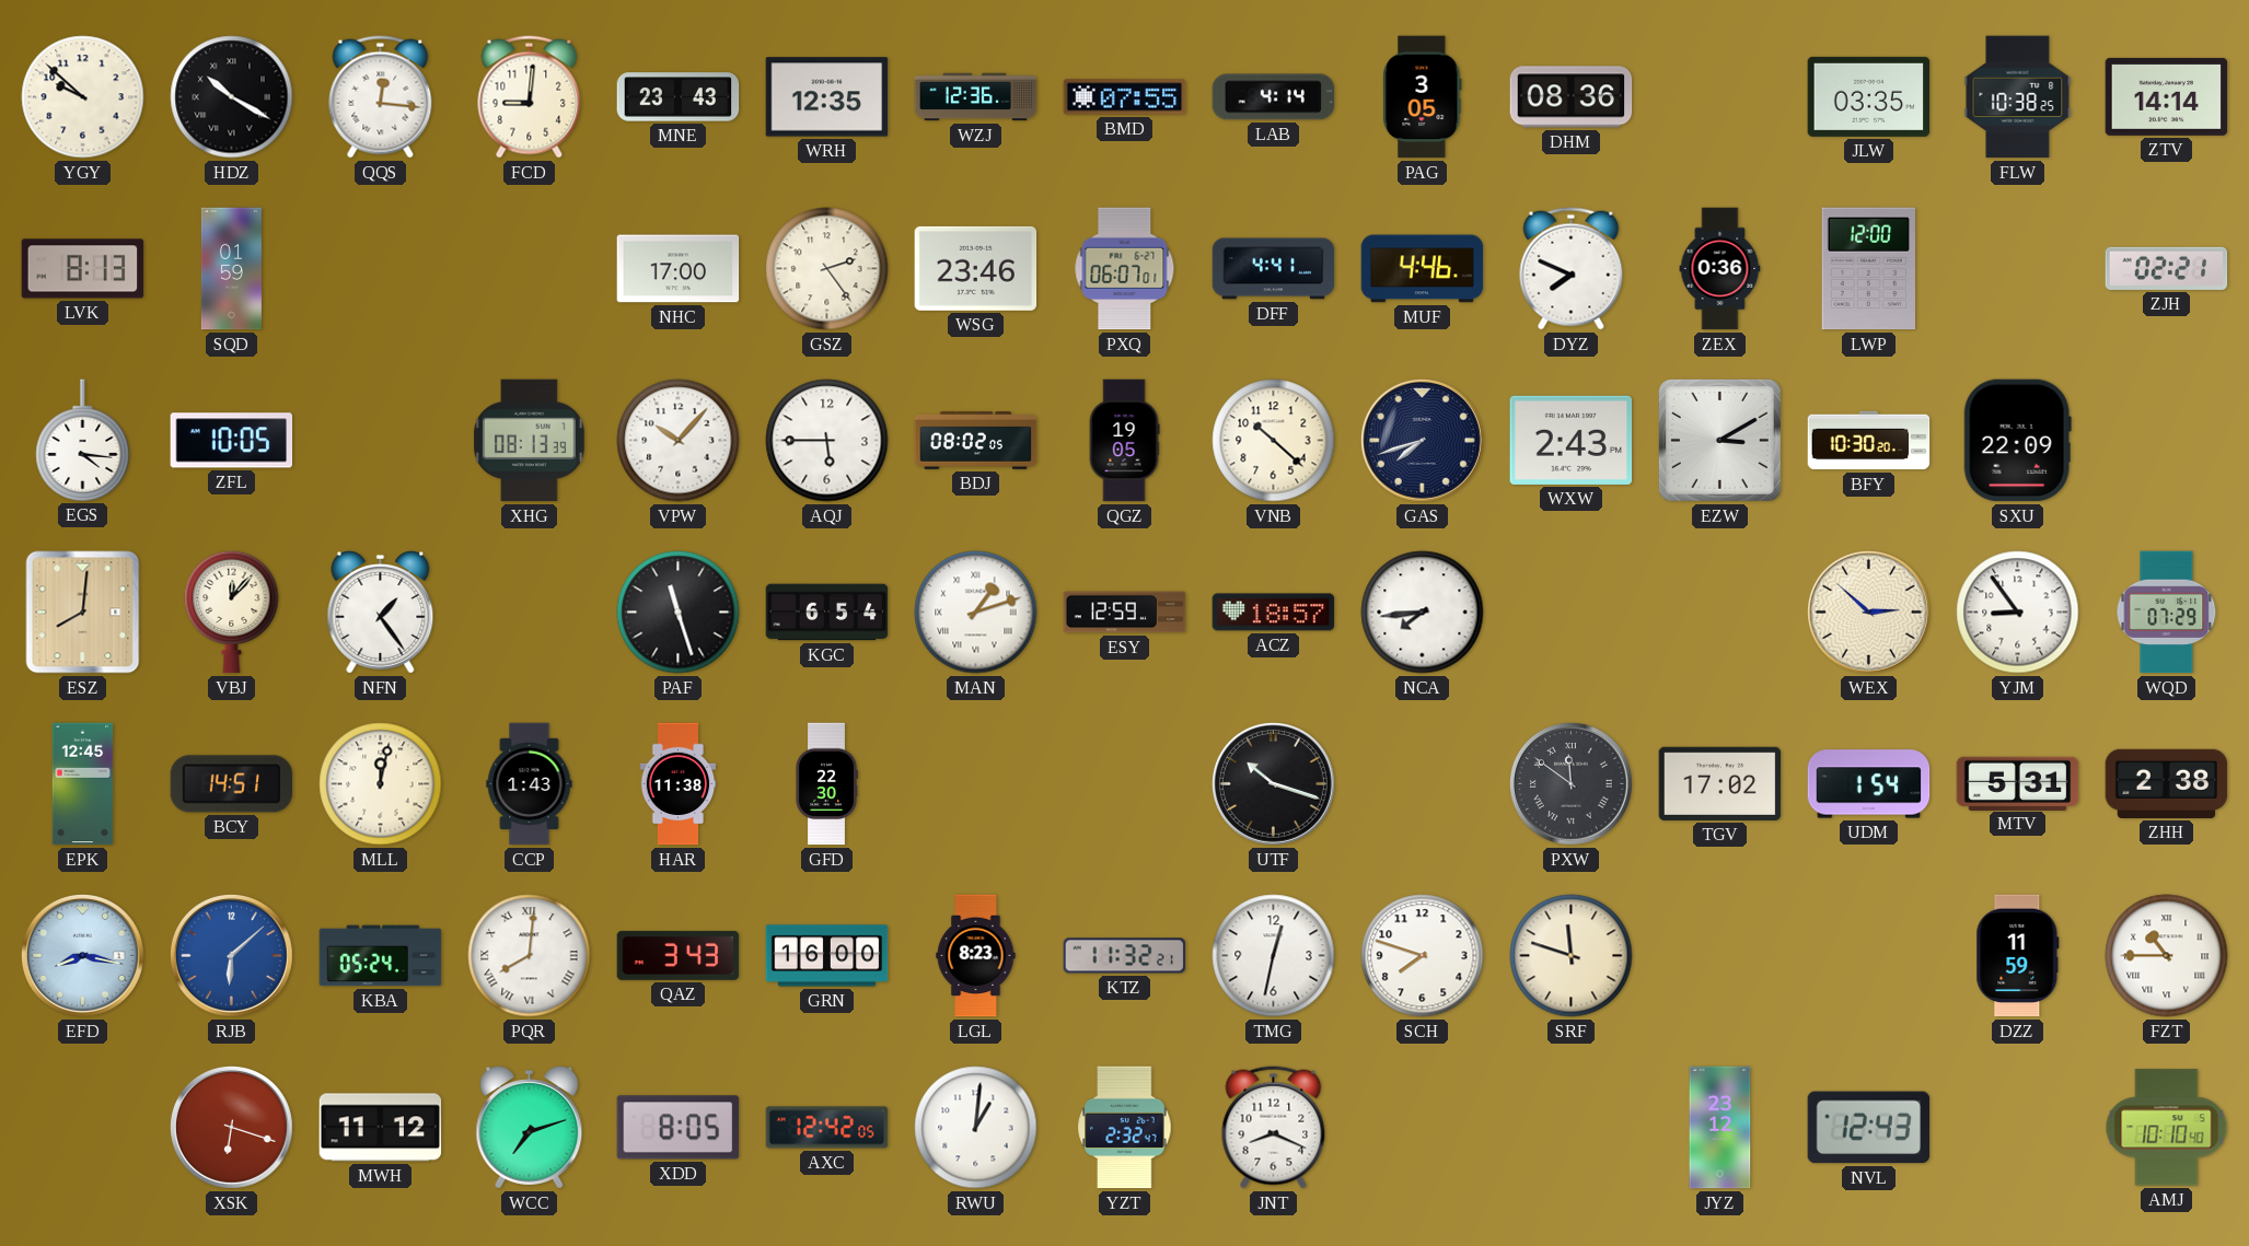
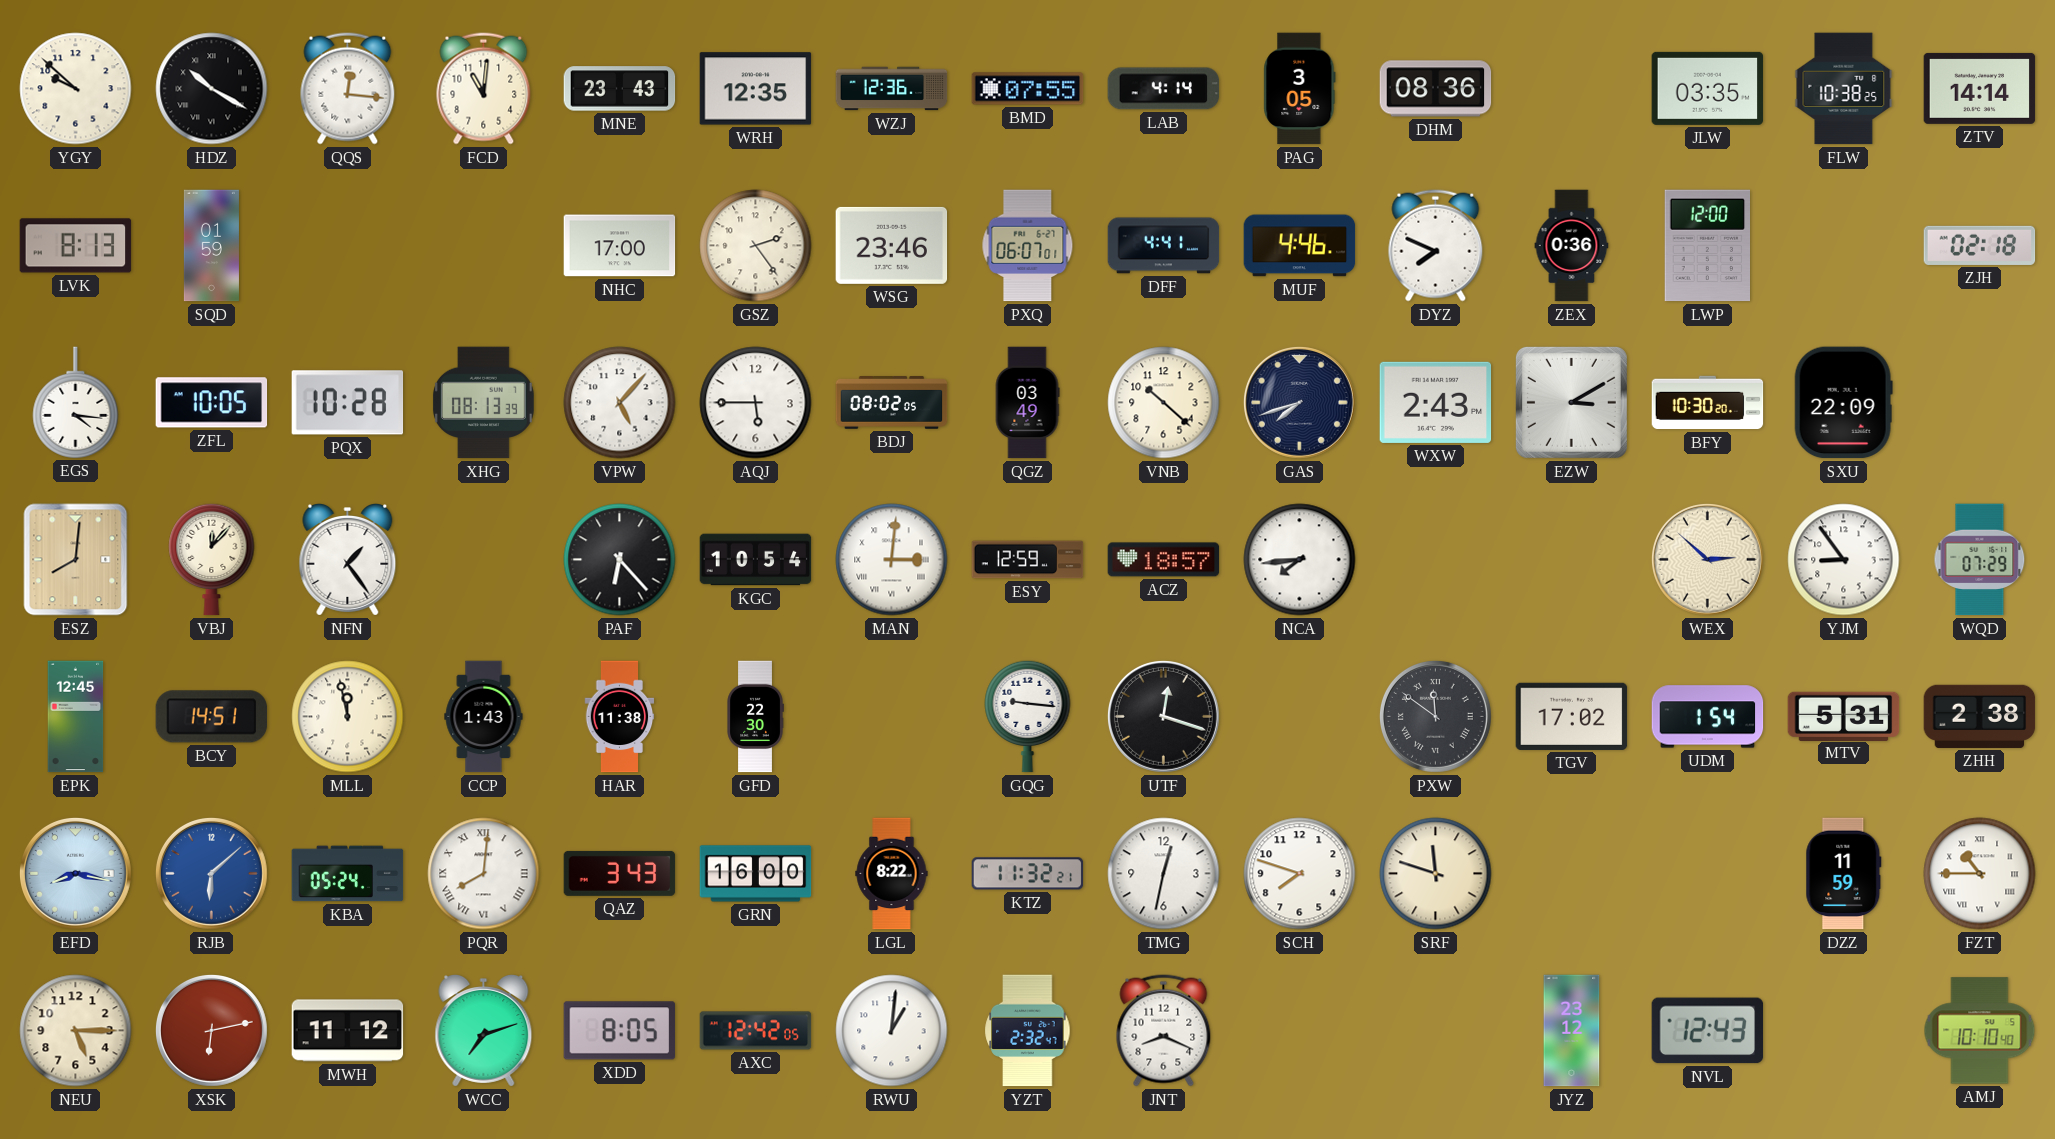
FCD: 9:01 -> 11:01
ZJH: 02:21 -> 02:18
PQX: none -> 10:28
VPW: 10:07 -> 5:07
QGZ: 19:05 -> 03:49
PAF: 11:27 -> 6:23
KGC: 6:54 -> 10:54
MAN: 1:12 -> 3:01
MLL: 12:02 -> 11:58
GQG: none -> 9:16
UTF: 10:18 -> 12:18
LGL: 8:23 -> 8:22
NEU: none -> 5:15
XSK: 6:18 -> 6:13
